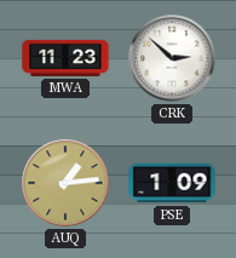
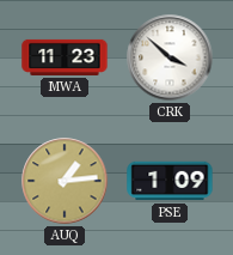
CRK: 2:52 -> 3:52
